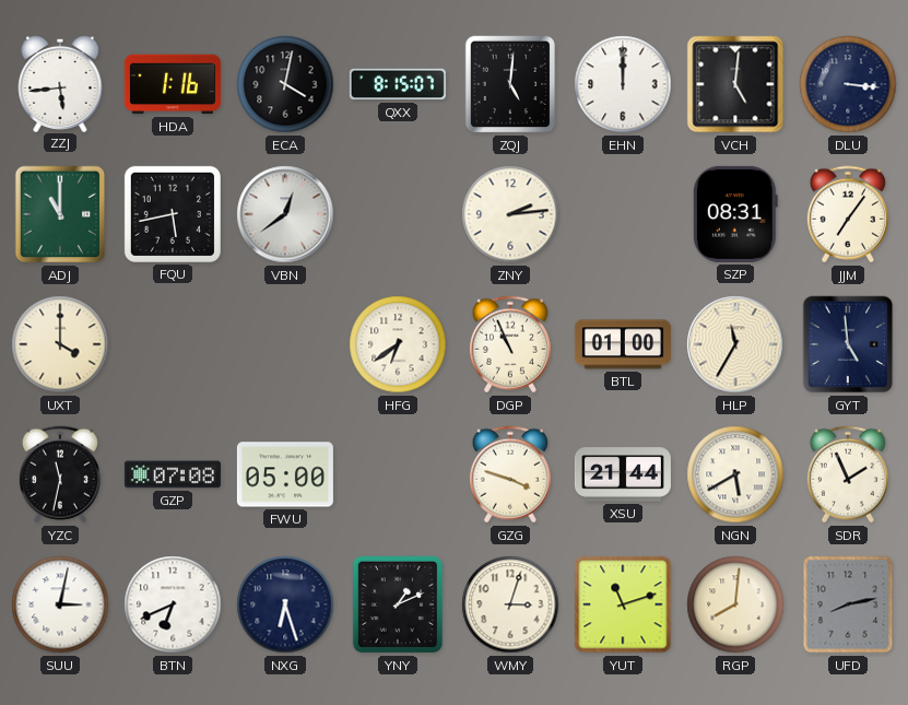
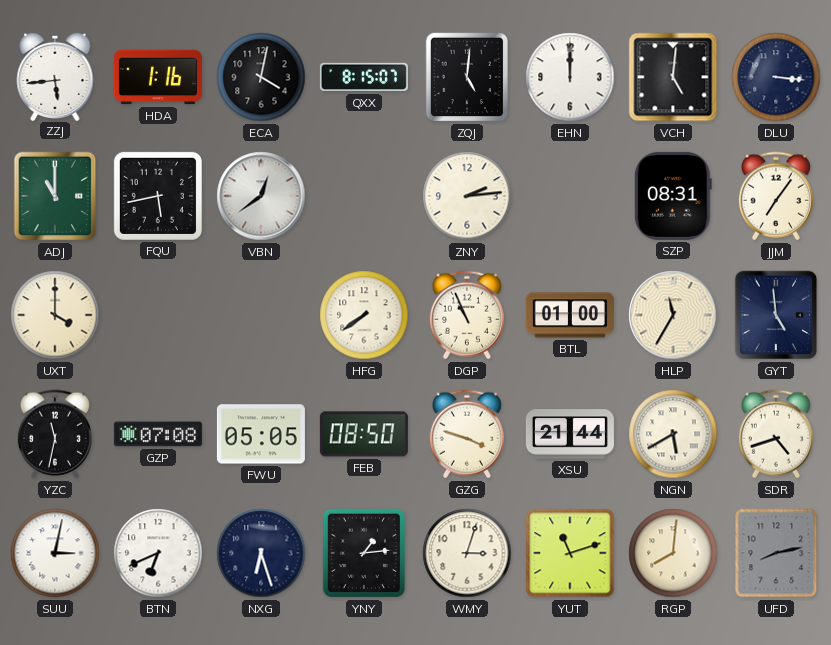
HFG: 6:39 -> 7:39
FWU: 05:00 -> 05:05
FEB: none -> 08:50
SDR: 1:56 -> 4:42
YNY: 1:11 -> 1:14
